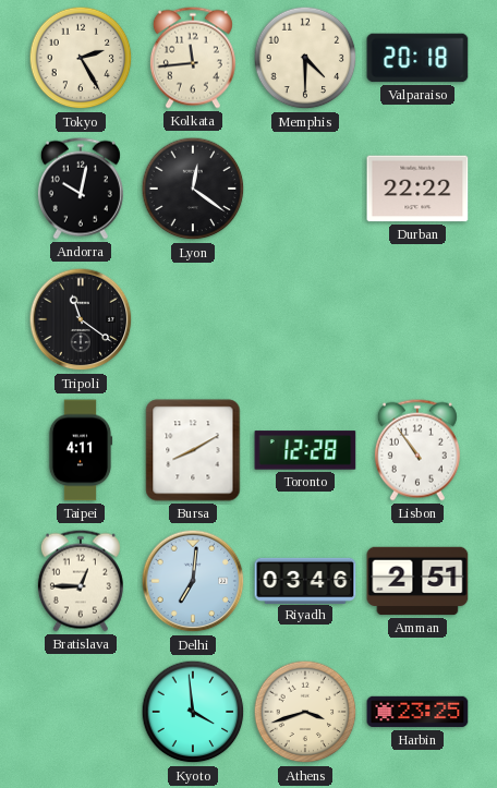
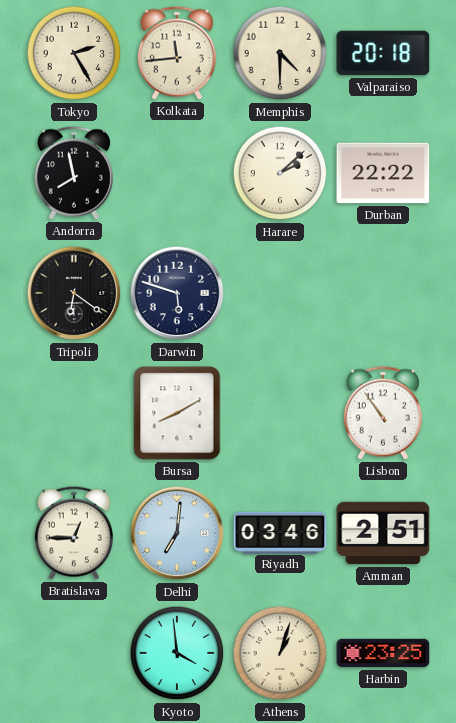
Andorra: 10:02 -> 7:58
Lyon: 12:21 -> none
Harare: none -> 2:08
Tripoli: 11:21 -> 6:21
Darwin: none -> 5:48
Taipei: 4:11 -> none
Toronto: 12:28 -> none
Athens: 3:42 -> 1:03
